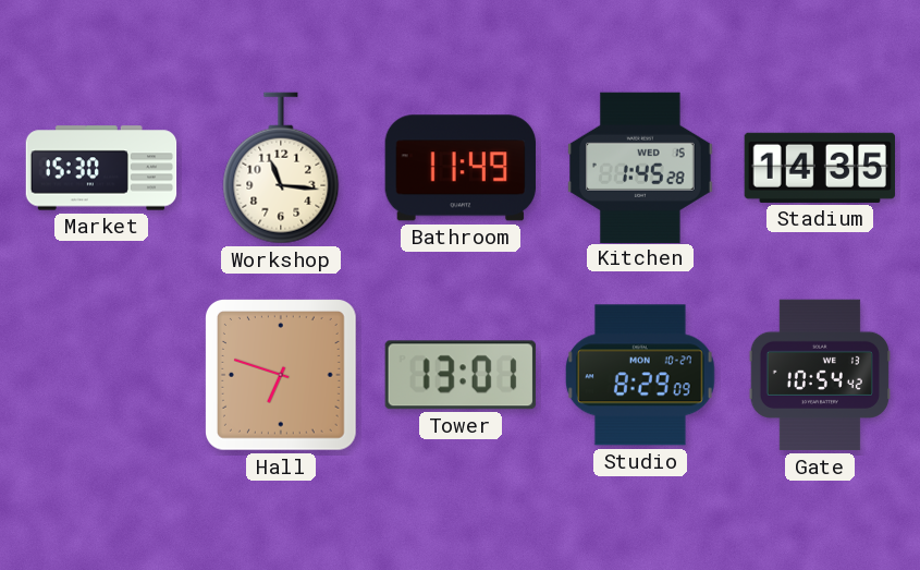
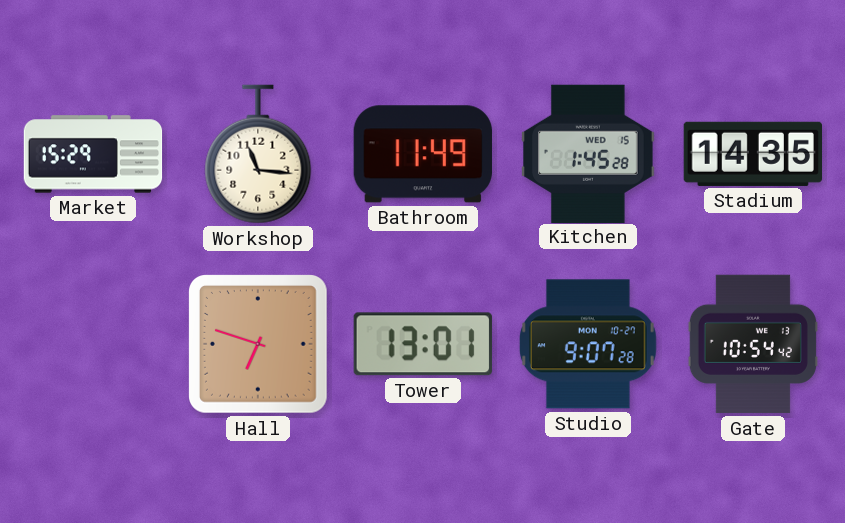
Market: 15:30 -> 15:29
Studio: 8:29 -> 9:07
